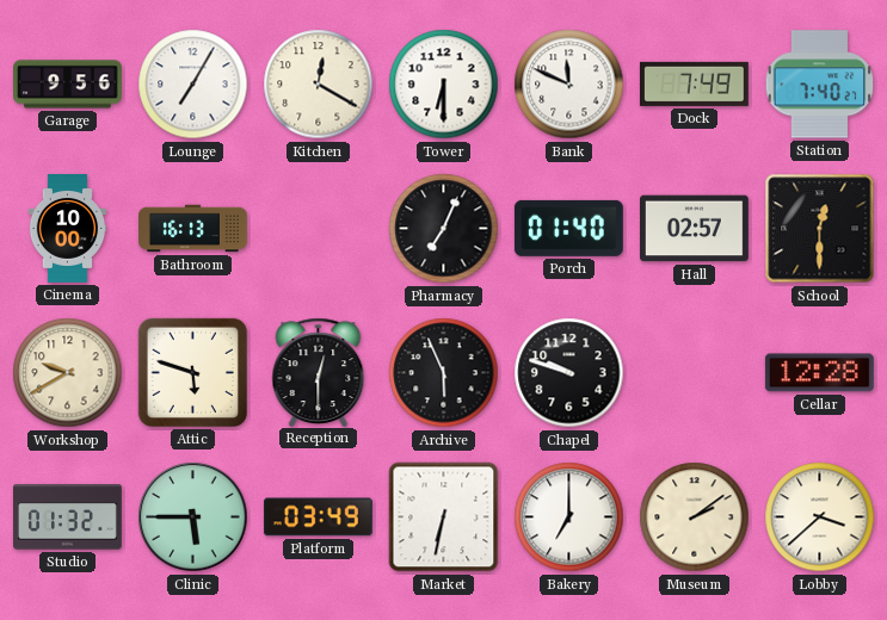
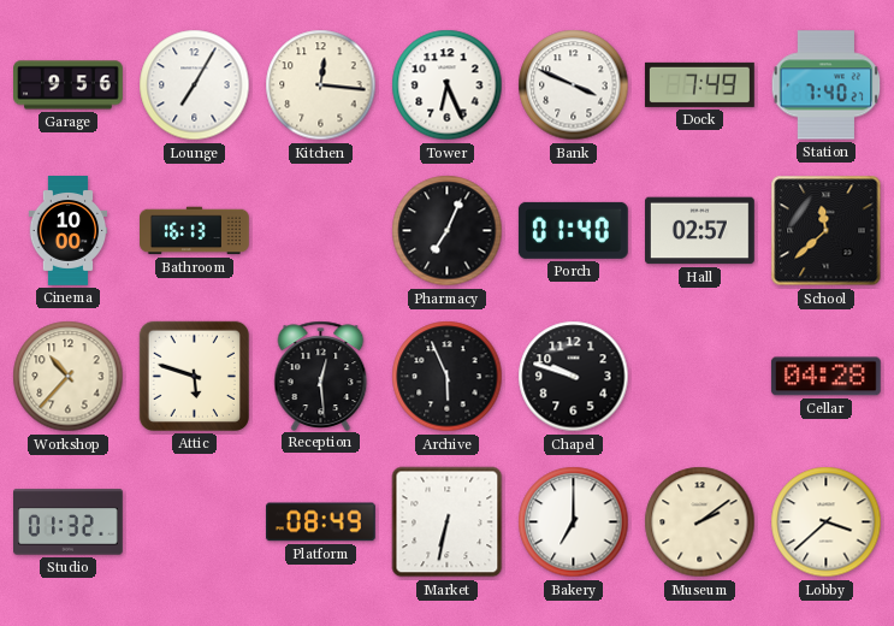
Kitchen: 12:20 -> 12:16
Tower: 6:30 -> 6:26
Bank: 11:49 -> 3:49
School: 12:30 -> 11:38
Workshop: 9:40 -> 10:37
Reception: 12:30 -> 12:29
Cellar: 12:28 -> 04:28
Clinic: 5:45 -> none
Platform: 03:49 -> 08:49
